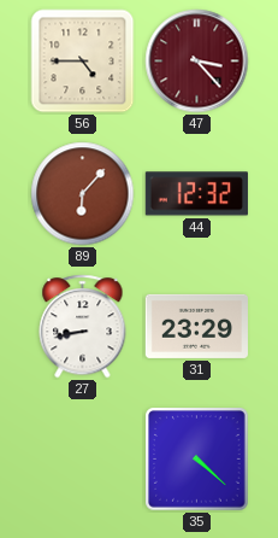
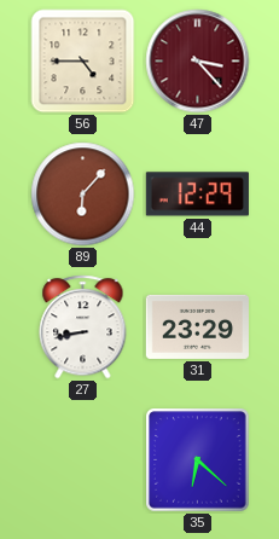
44: 12:32 -> 12:29
35: 4:22 -> 6:22
